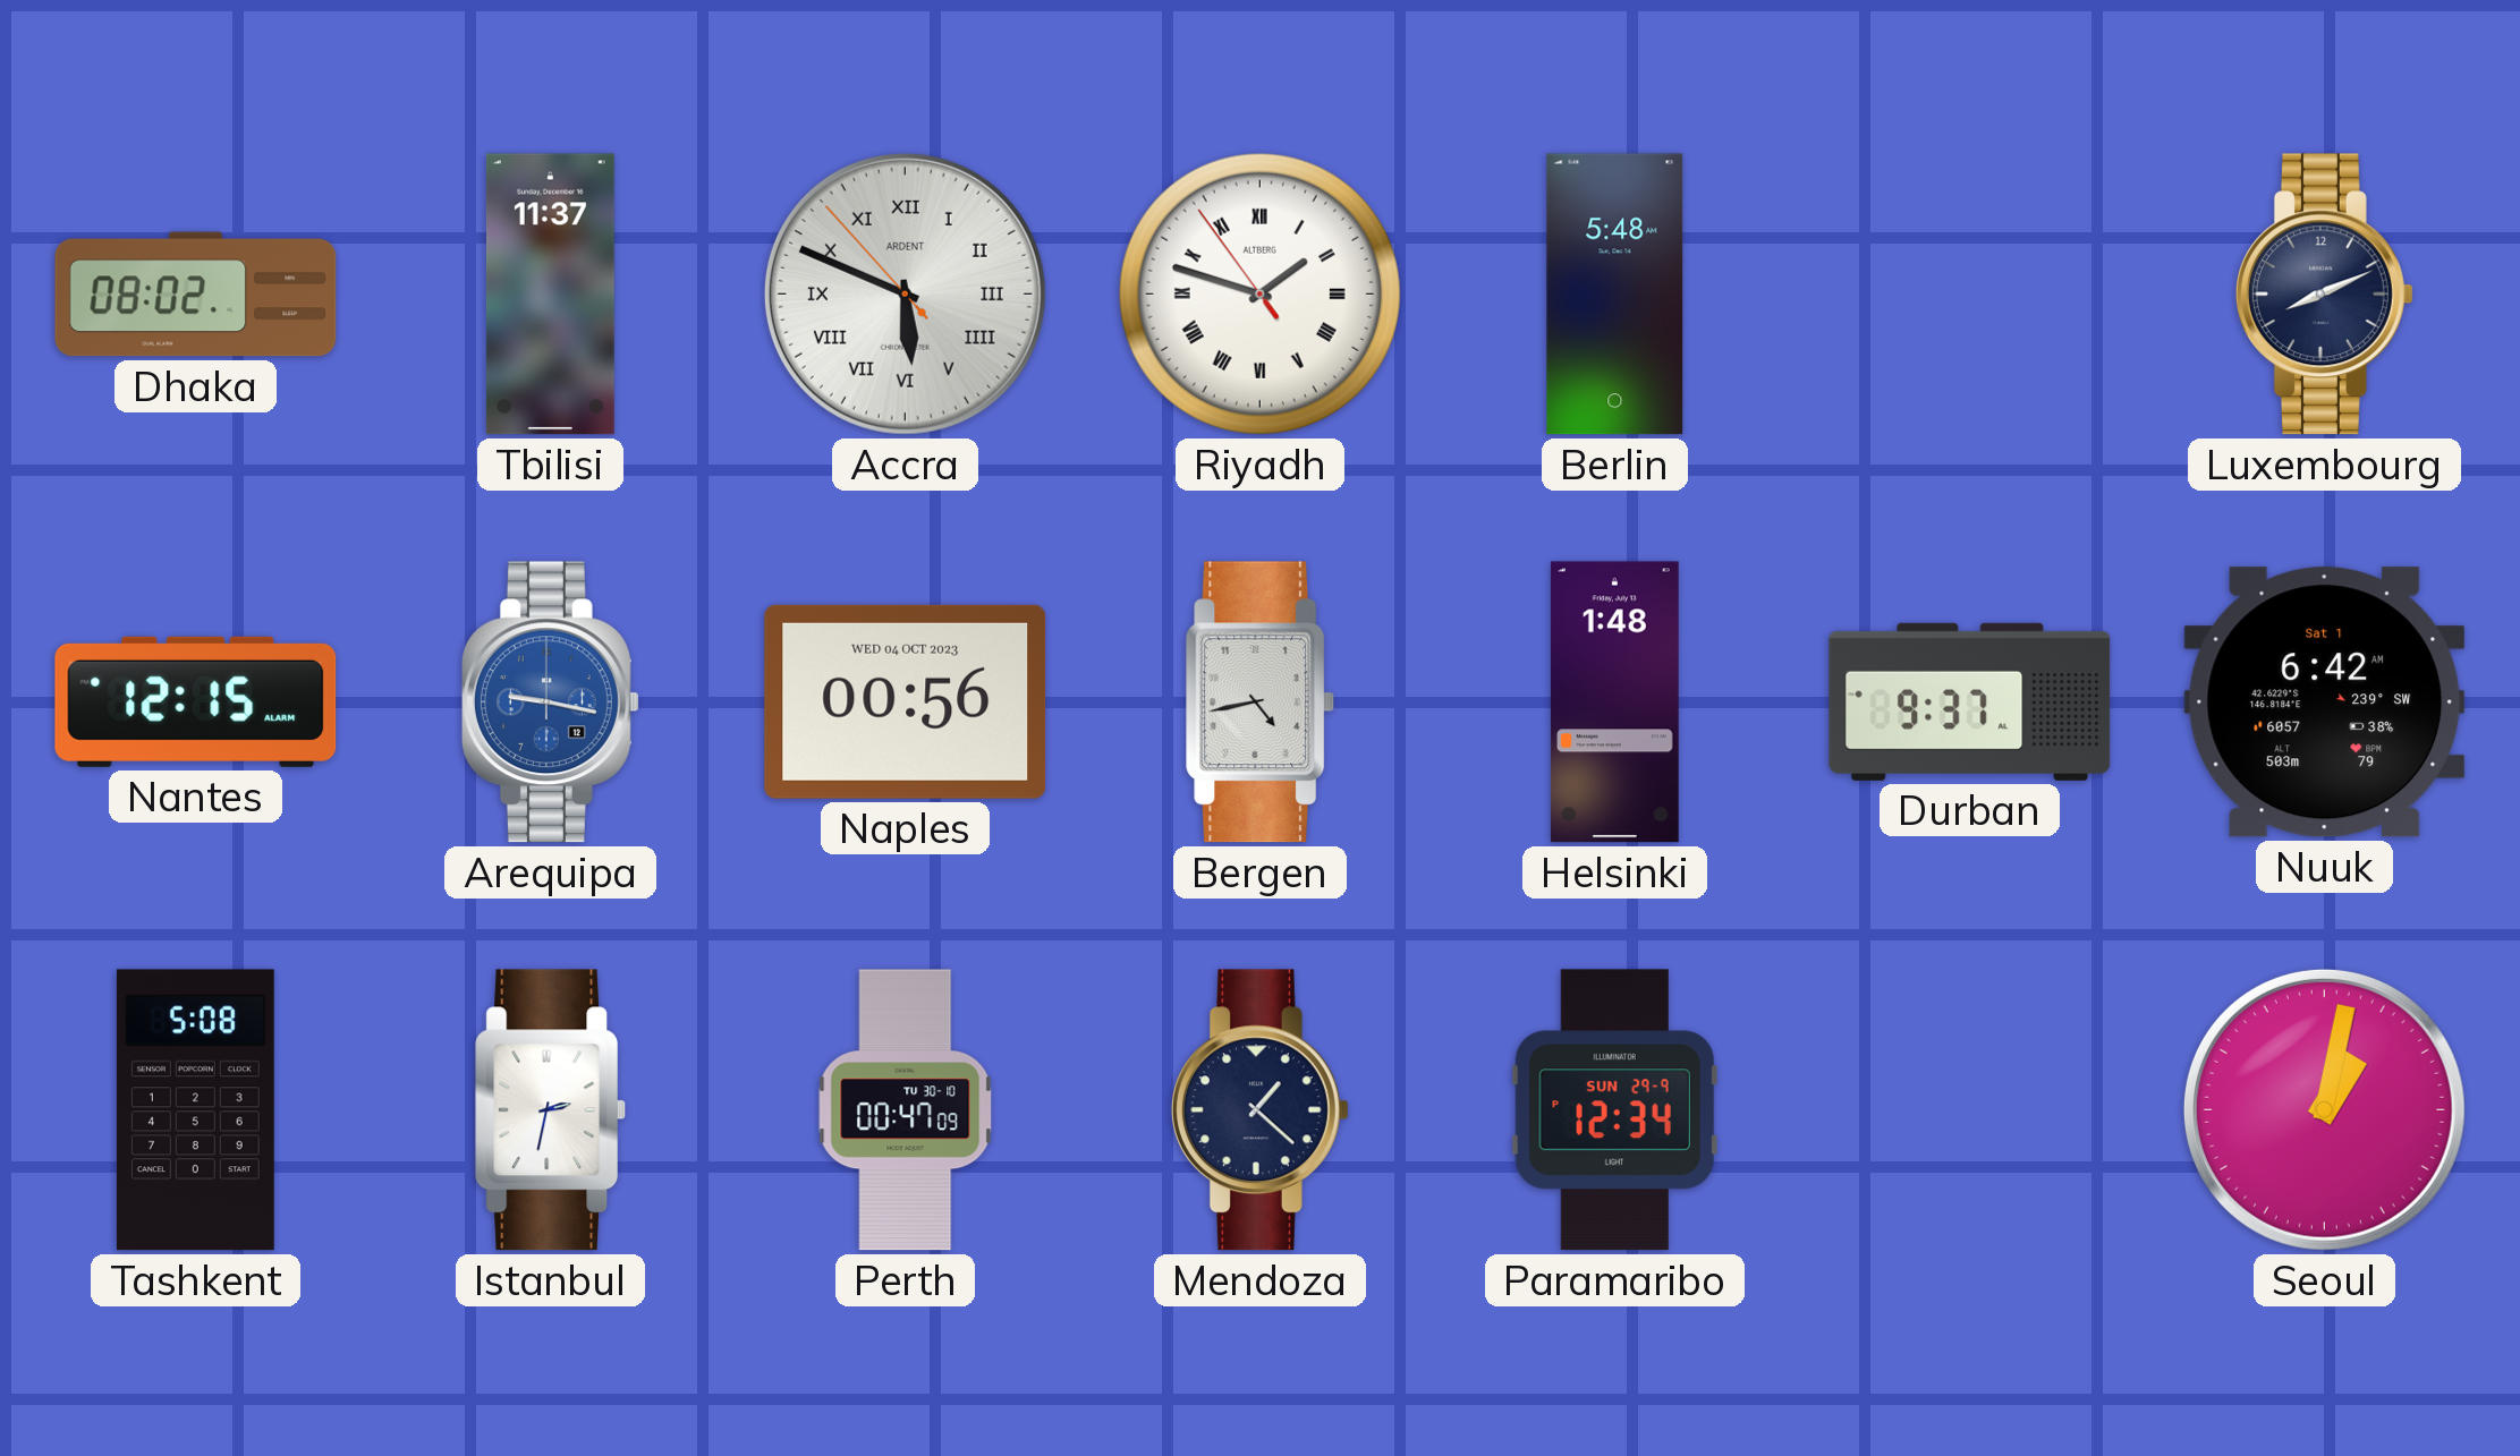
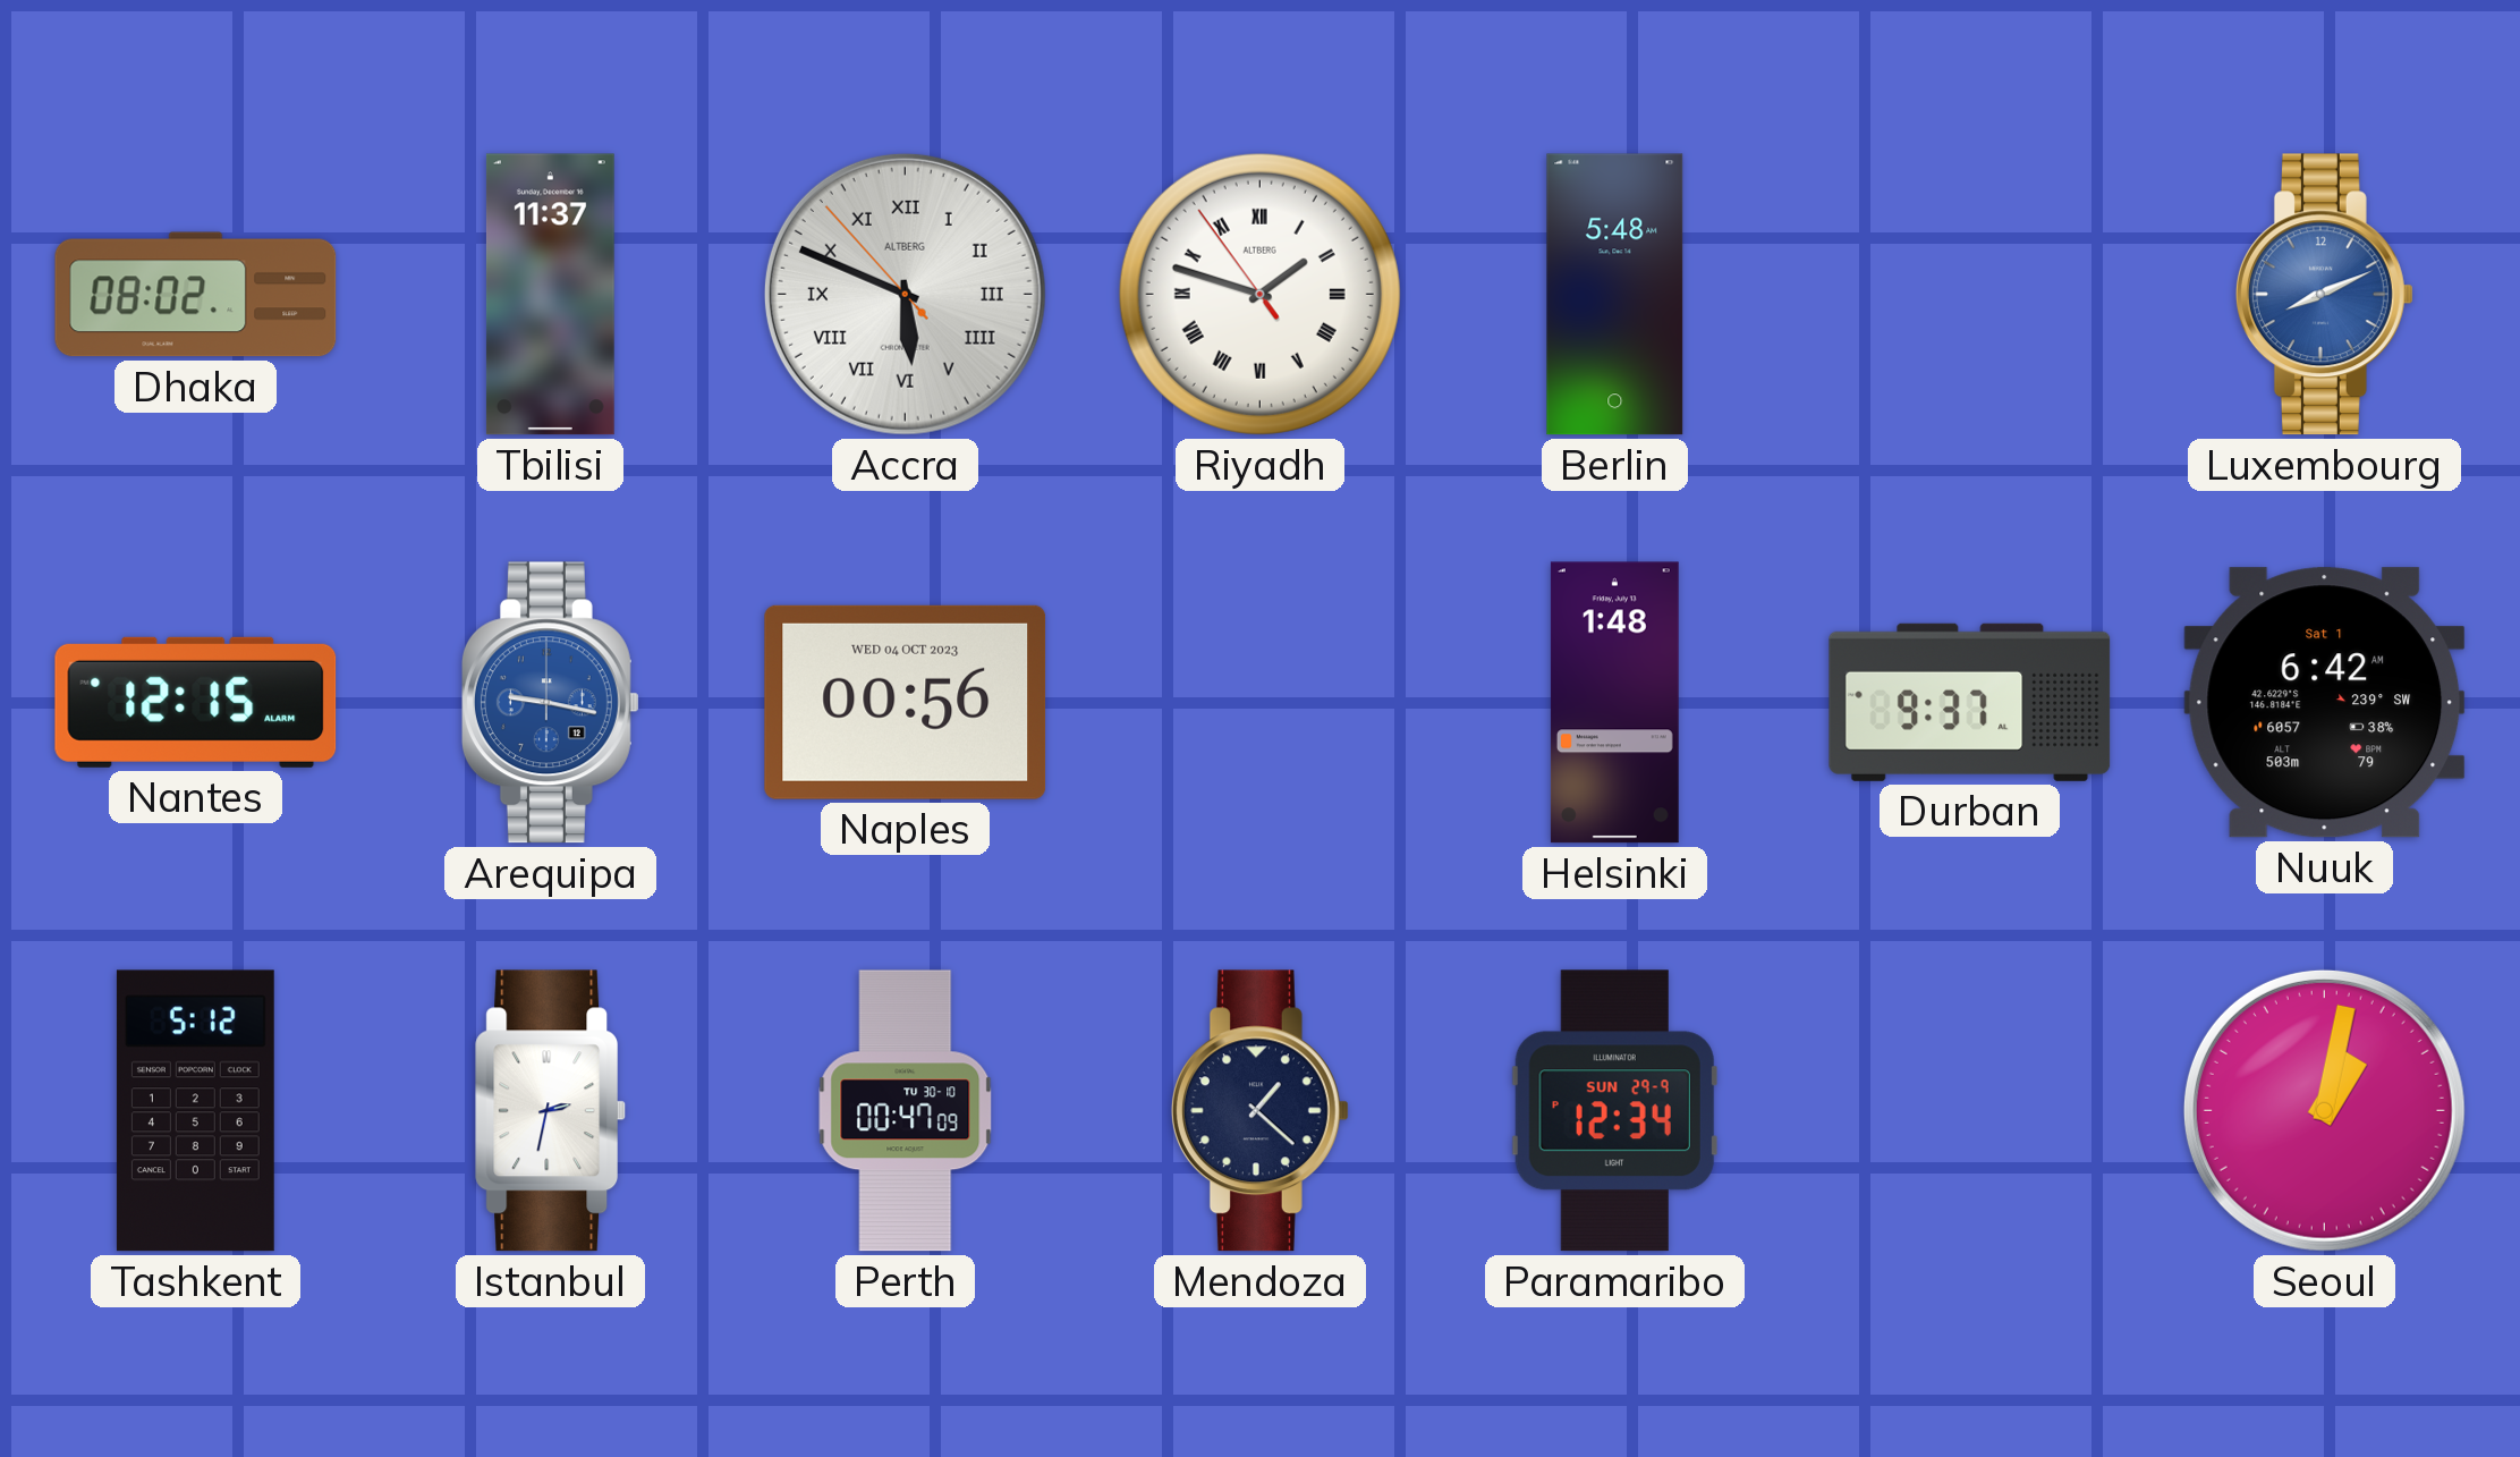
Accra brand: ARDENT -> ALTBERG
Luxembourg dial: navy -> blue
Bergen: 4:43 -> none
Tashkent: 5:08 -> 5:12
